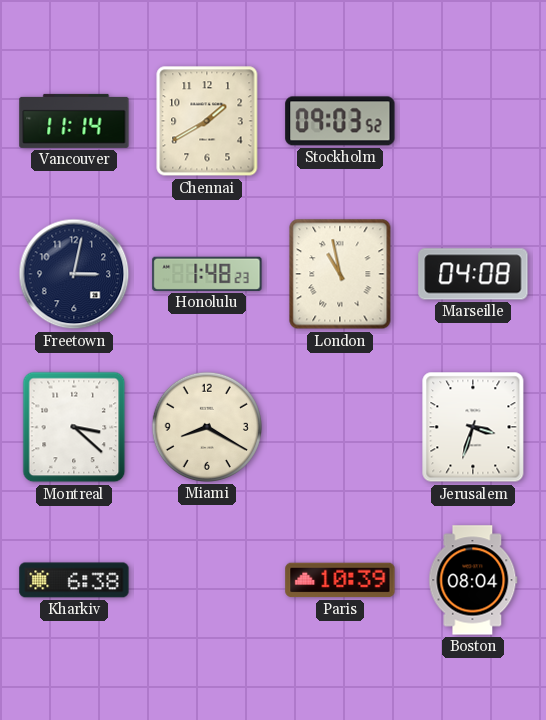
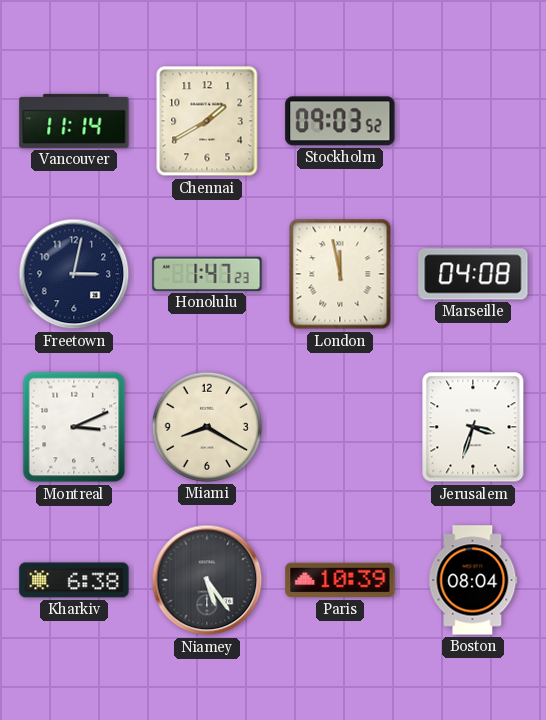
Honolulu: 1:48 -> 1:47
London: 10:58 -> 11:58
Montreal: 3:22 -> 3:11
Niamey: none -> 5:24
